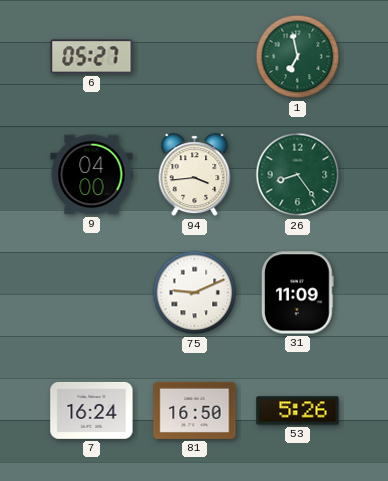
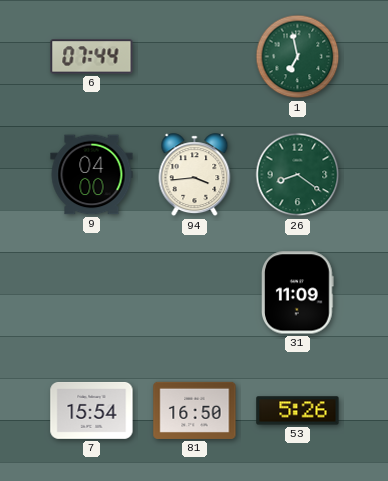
6: 05:27 -> 07:44
26: 8:24 -> 8:21
75: 9:11 -> none
7: 16:24 -> 15:54
